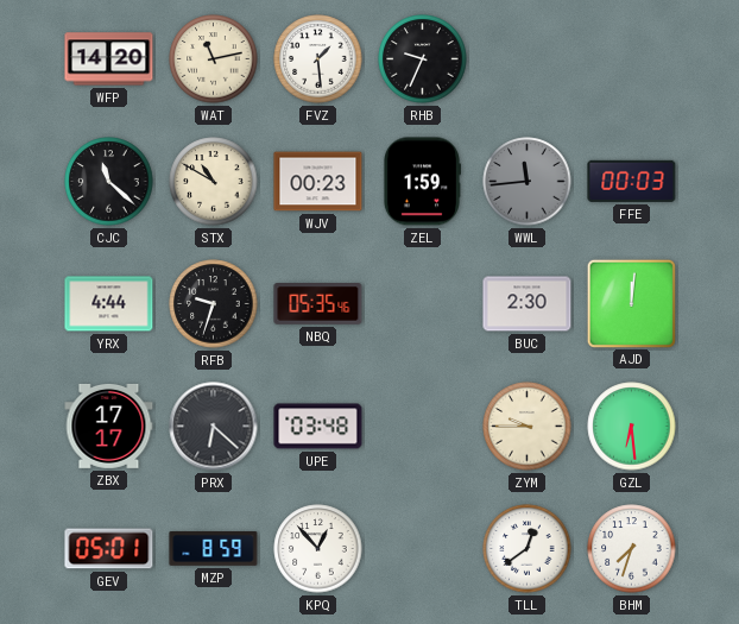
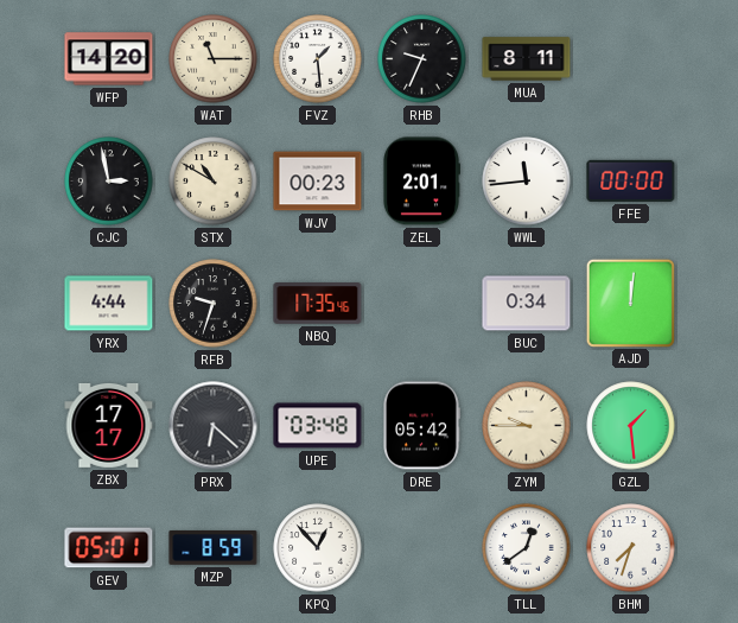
WAT: 11:13 -> 11:15
MUA: none -> 8:11
CJC: 11:22 -> 2:58
ZEL: 1:59 -> 2:01
WWL dial: grey -> white
FFE: 00:03 -> 00:00
NBQ: 05:35 -> 17:35
BUC: 2:30 -> 0:34
DRE: none -> 05:42
GZL: 6:29 -> 1:29
